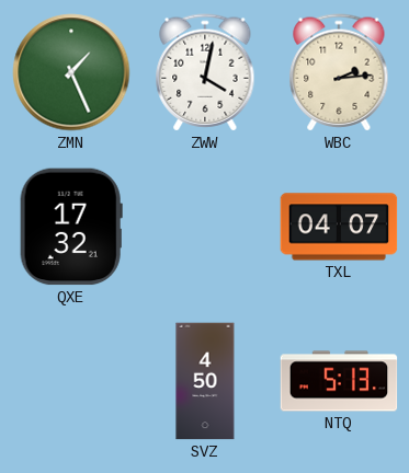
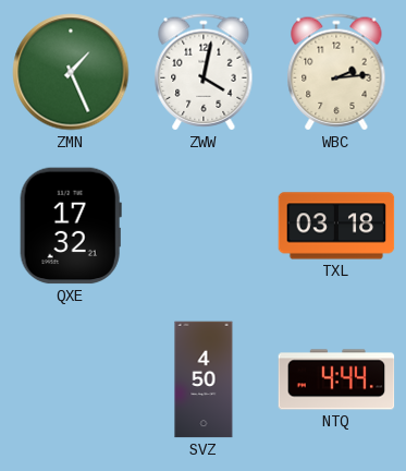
TXL: 04:07 -> 03:18
NTQ: 5:13 -> 4:44
